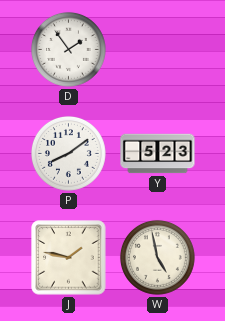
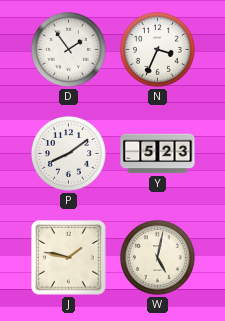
N: none -> 3:34
W: 4:58 -> 5:02
